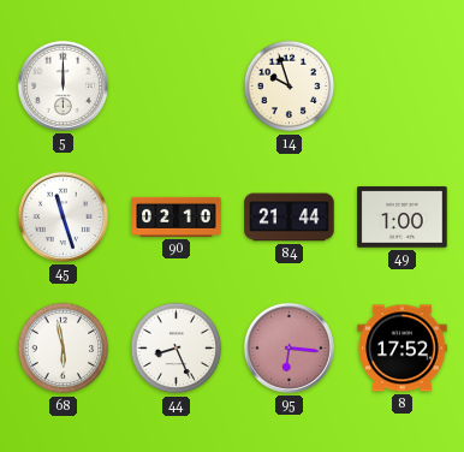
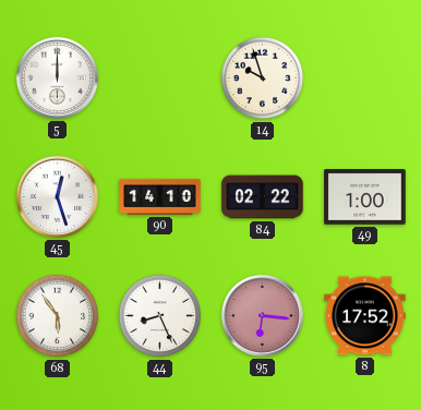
45: 11:27 -> 12:27
90: 02:10 -> 14:10
84: 21:44 -> 02:22
68: 5:58 -> 5:54
